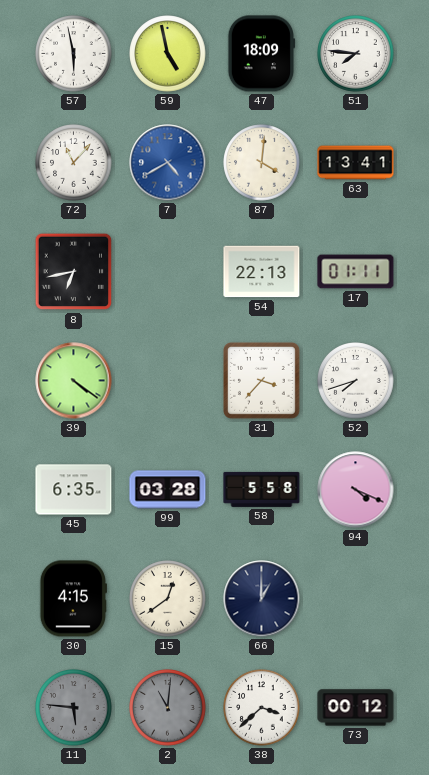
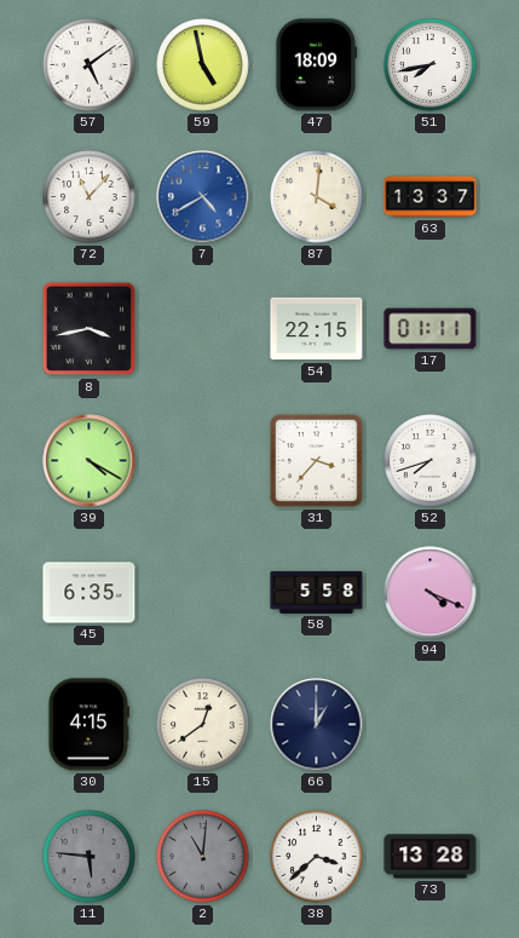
57: 5:58 -> 5:09
51: 7:46 -> 7:43
63: 13:41 -> 13:37
8: 6:43 -> 3:43
54: 22:13 -> 22:15
39: 4:21 -> 4:20
99: 03:28 -> none
73: 00:12 -> 13:28
